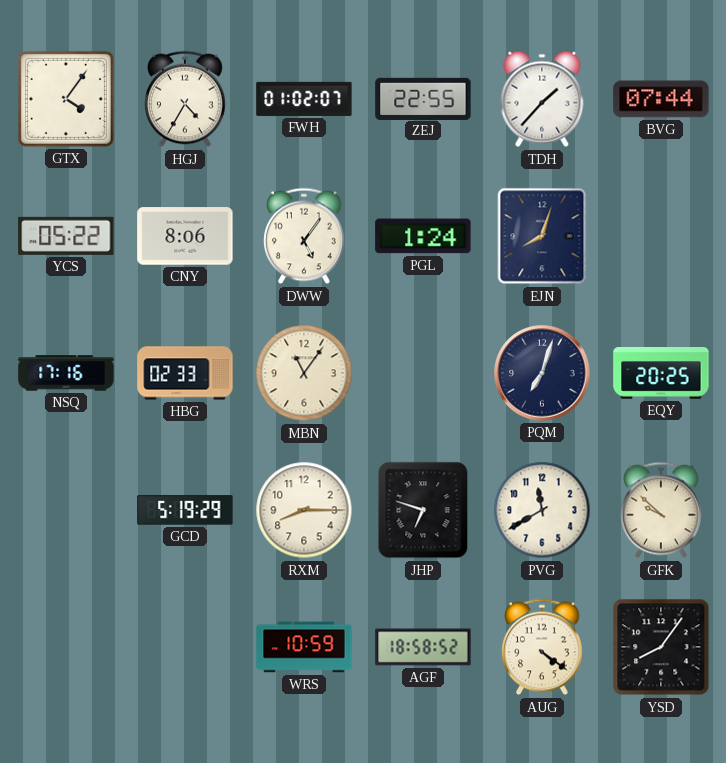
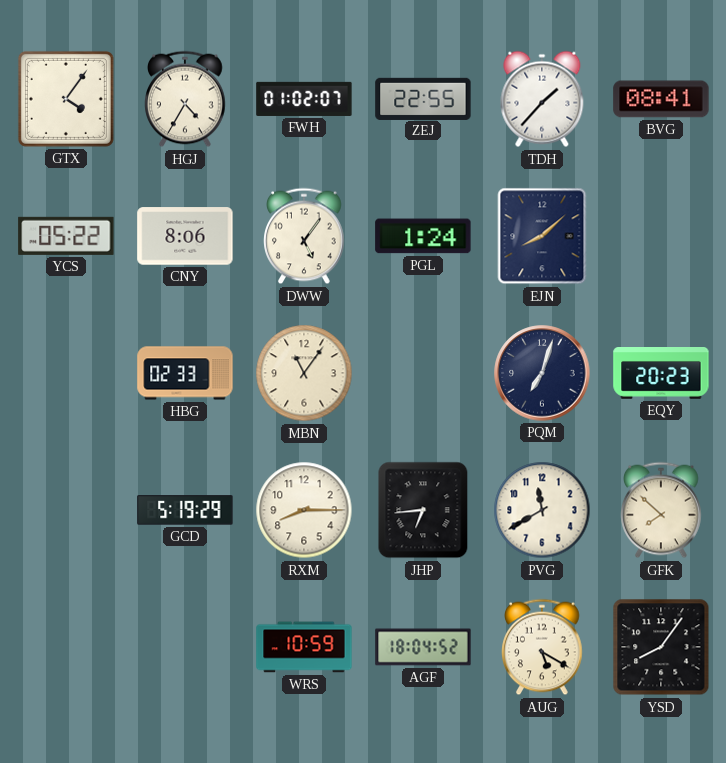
BVG: 07:44 -> 08:41
EJN: 8:03 -> 8:08
NSQ: 17:16 -> none
EQY: 20:25 -> 20:23
JHP: 6:48 -> 6:44
GFK: 9:52 -> 7:52
AGF: 18:58 -> 18:04
AUG: 4:21 -> 5:20
